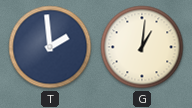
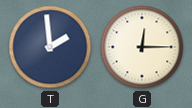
G: 1:01 -> 12:15
